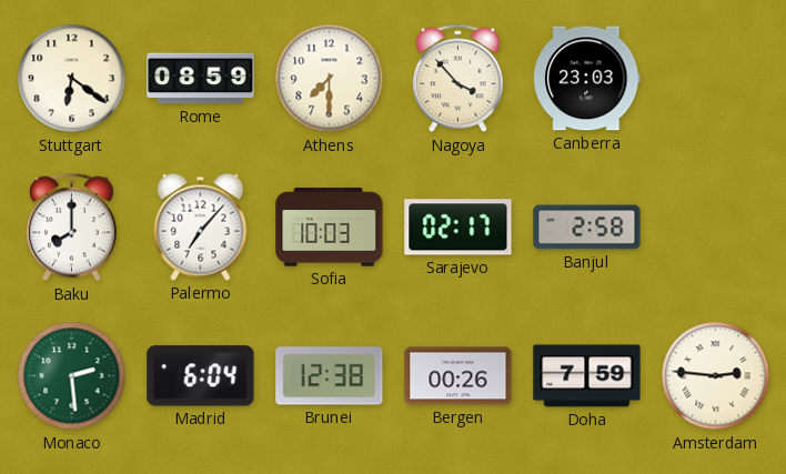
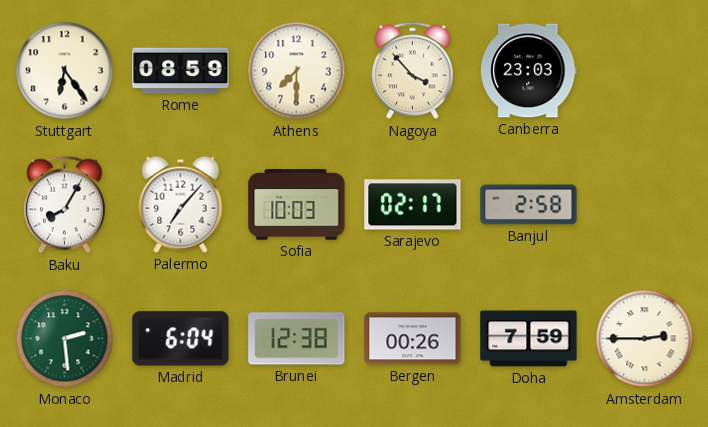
Stuttgart: 6:21 -> 6:24
Baku: 8:00 -> 8:05
Amsterdam: 2:46 -> 2:45
